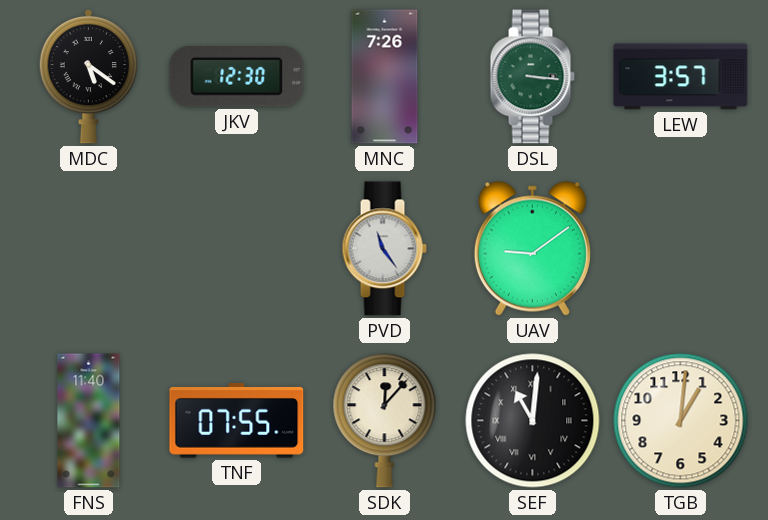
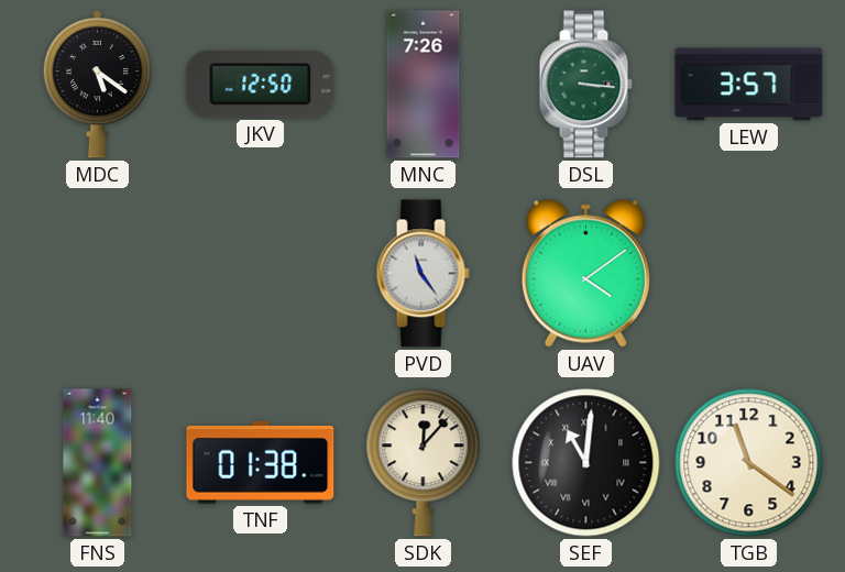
JKV: 12:30 -> 12:50
UAV: 9:09 -> 4:09
TNF: 07:55 -> 01:38
TGB: 1:01 -> 11:21
